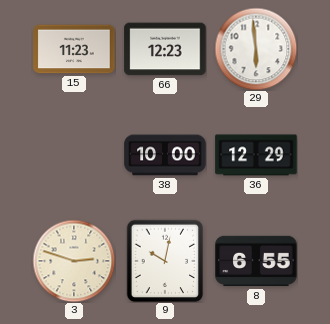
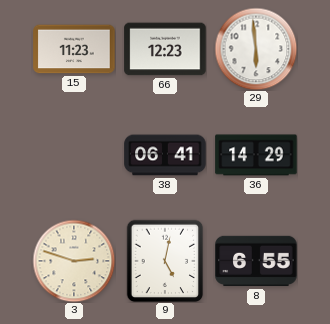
38: 10:00 -> 06:41
36: 12:29 -> 14:29
9: 10:02 -> 5:02
